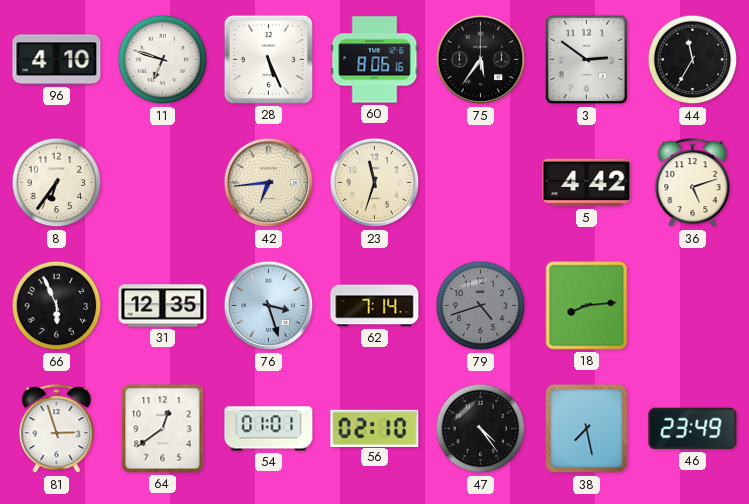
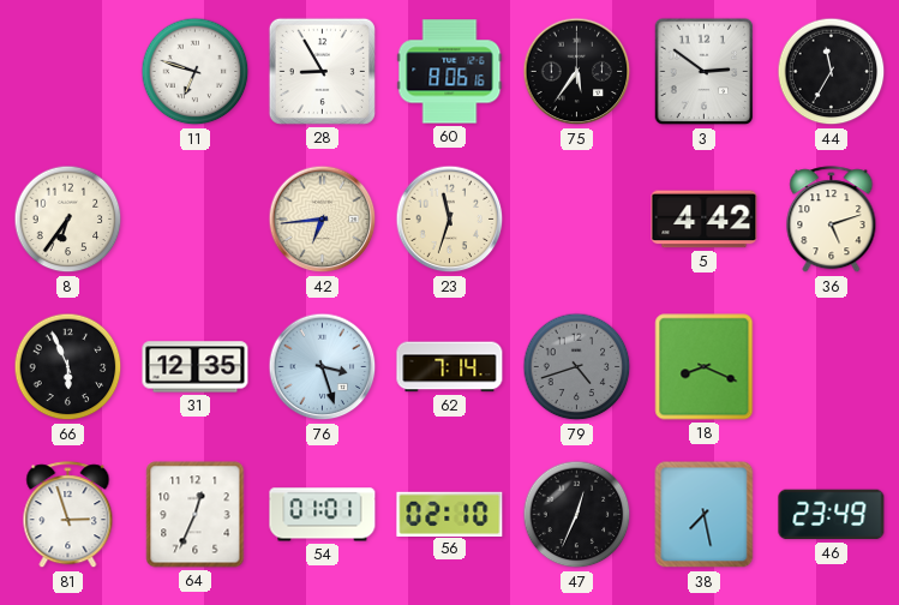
96: 4:10 -> none
28: 5:26 -> 8:55
18: 8:14 -> 8:19
64: 12:39 -> 12:34
47: 4:24 -> 12:34
